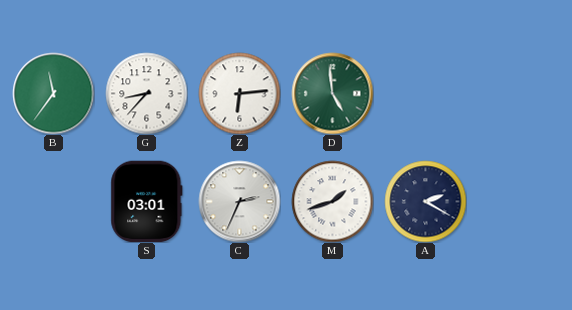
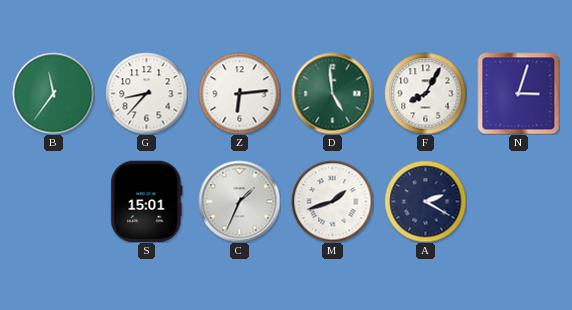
F: none -> 8:05
N: none -> 3:03
S: 03:01 -> 15:01
C: 2:34 -> 1:34
